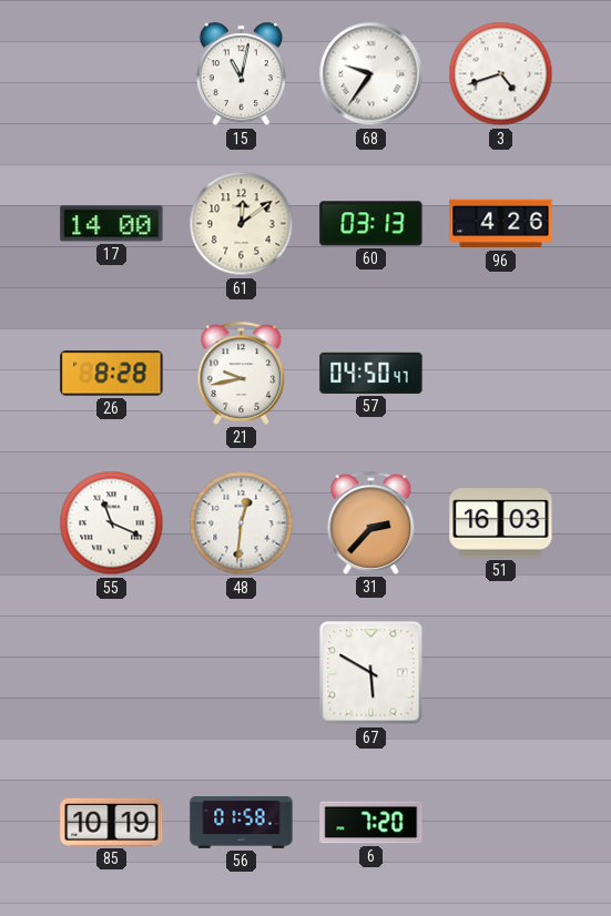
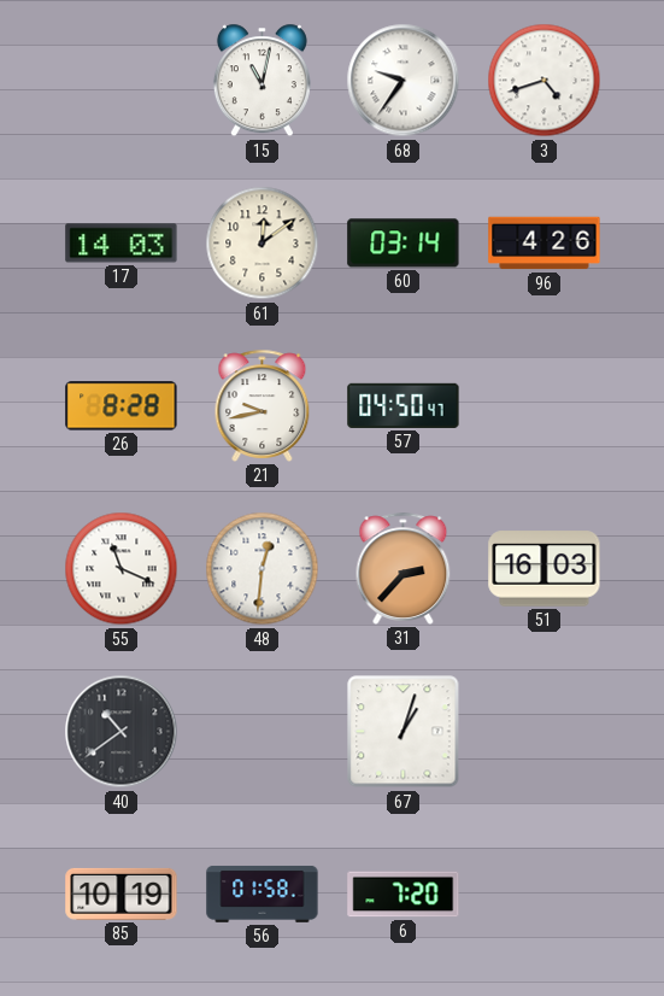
17: 14:00 -> 14:03
60: 03:13 -> 03:14
40: none -> 10:39
67: 5:50 -> 1:03
